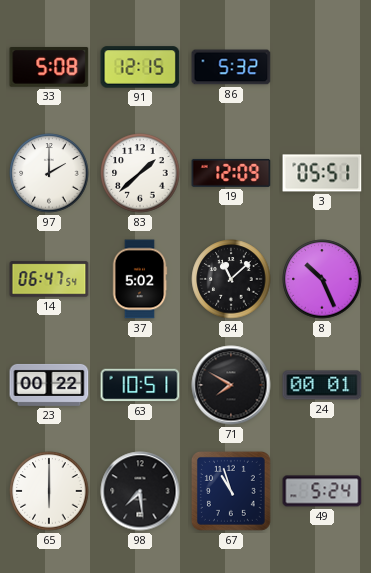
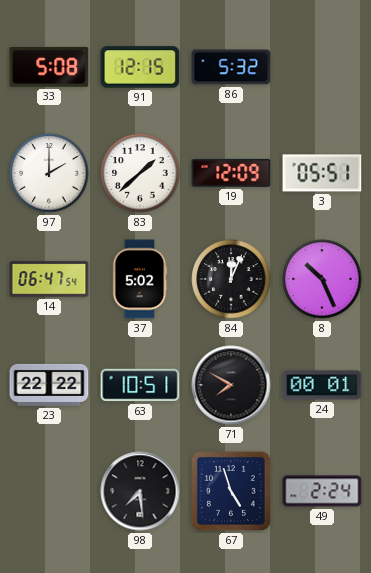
84: 11:08 -> 12:04
23: 00:22 -> 22:22
65: 6:00 -> none
67: 10:57 -> 4:57
49: 5:24 -> 2:24
